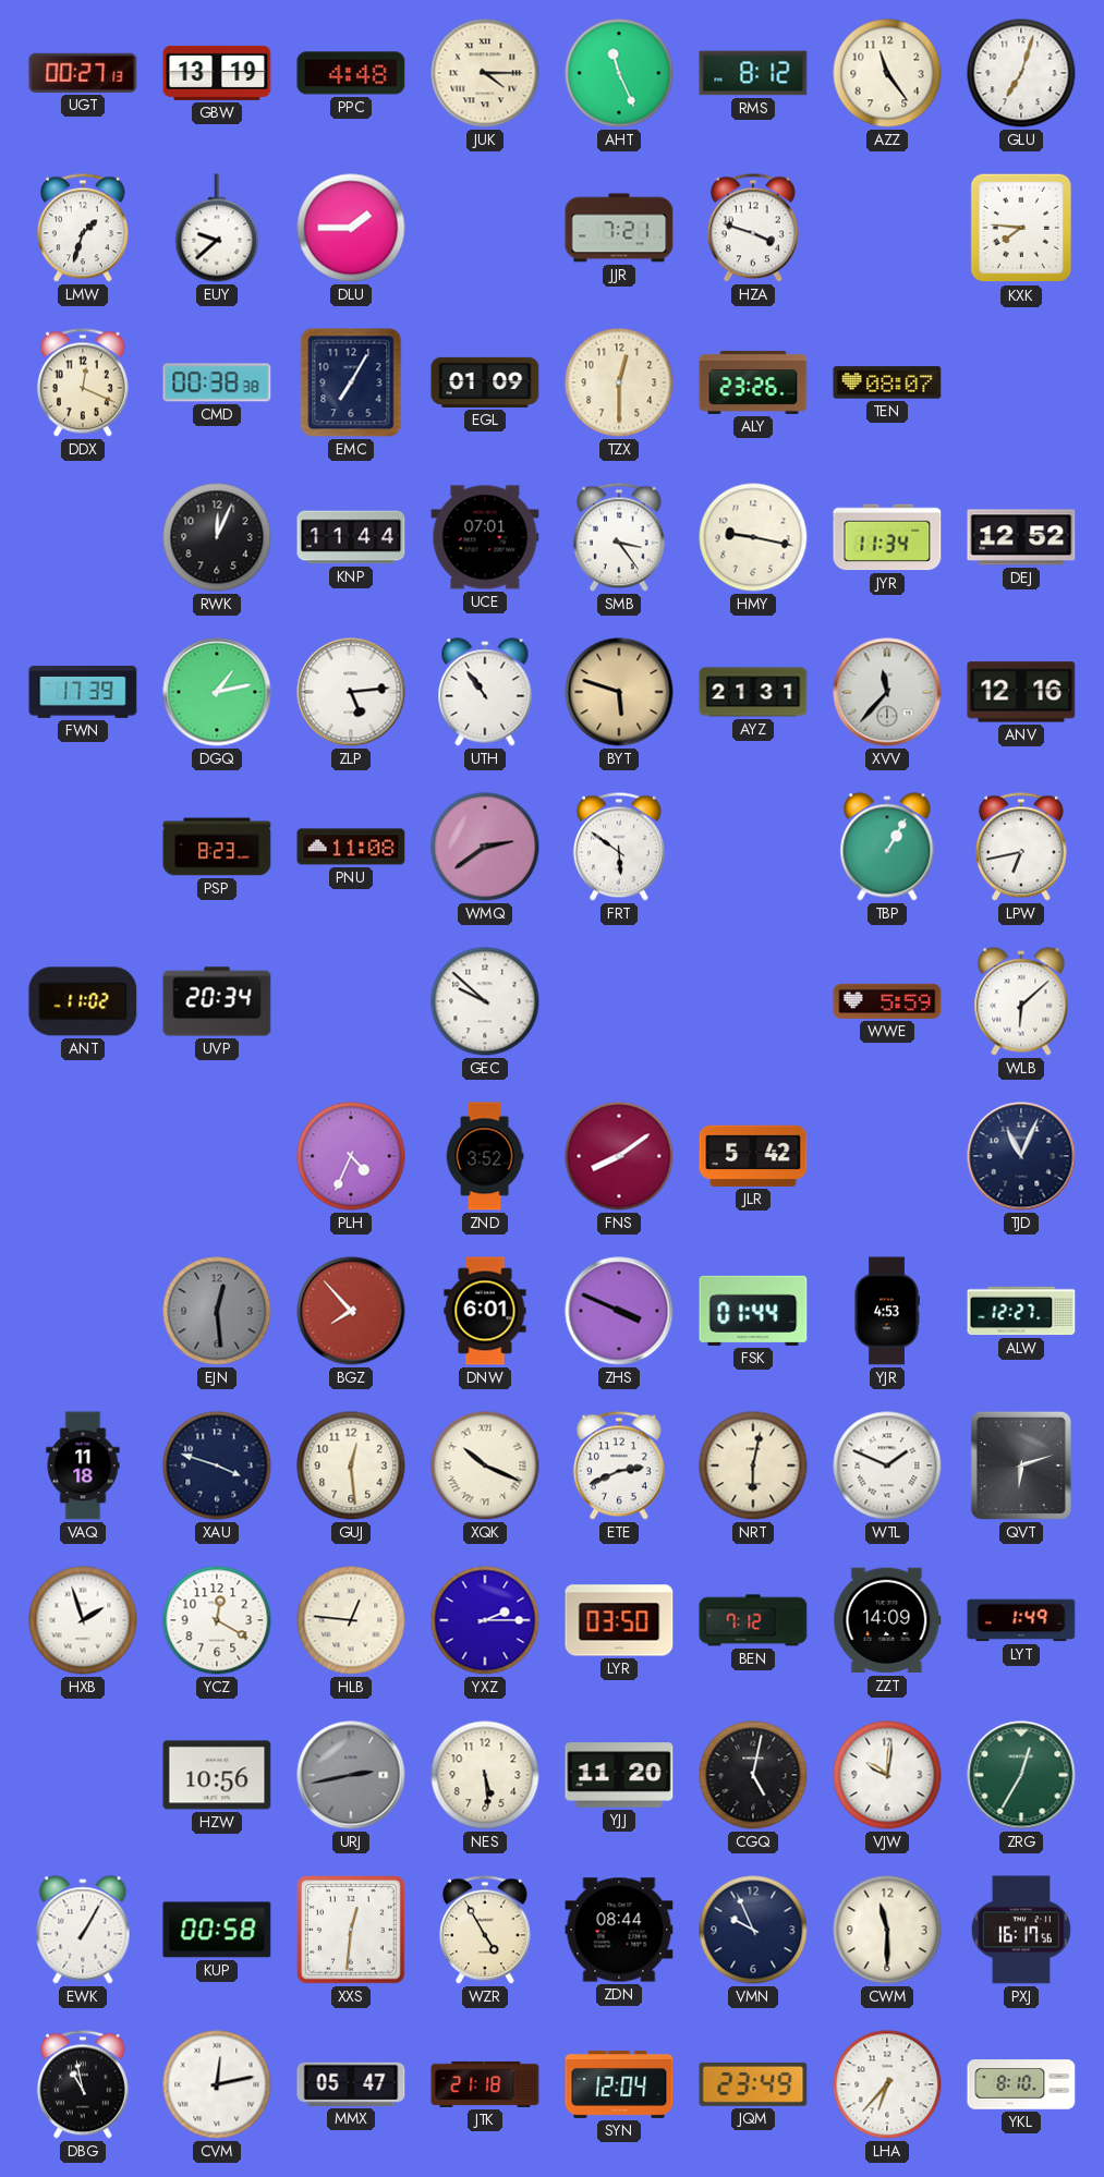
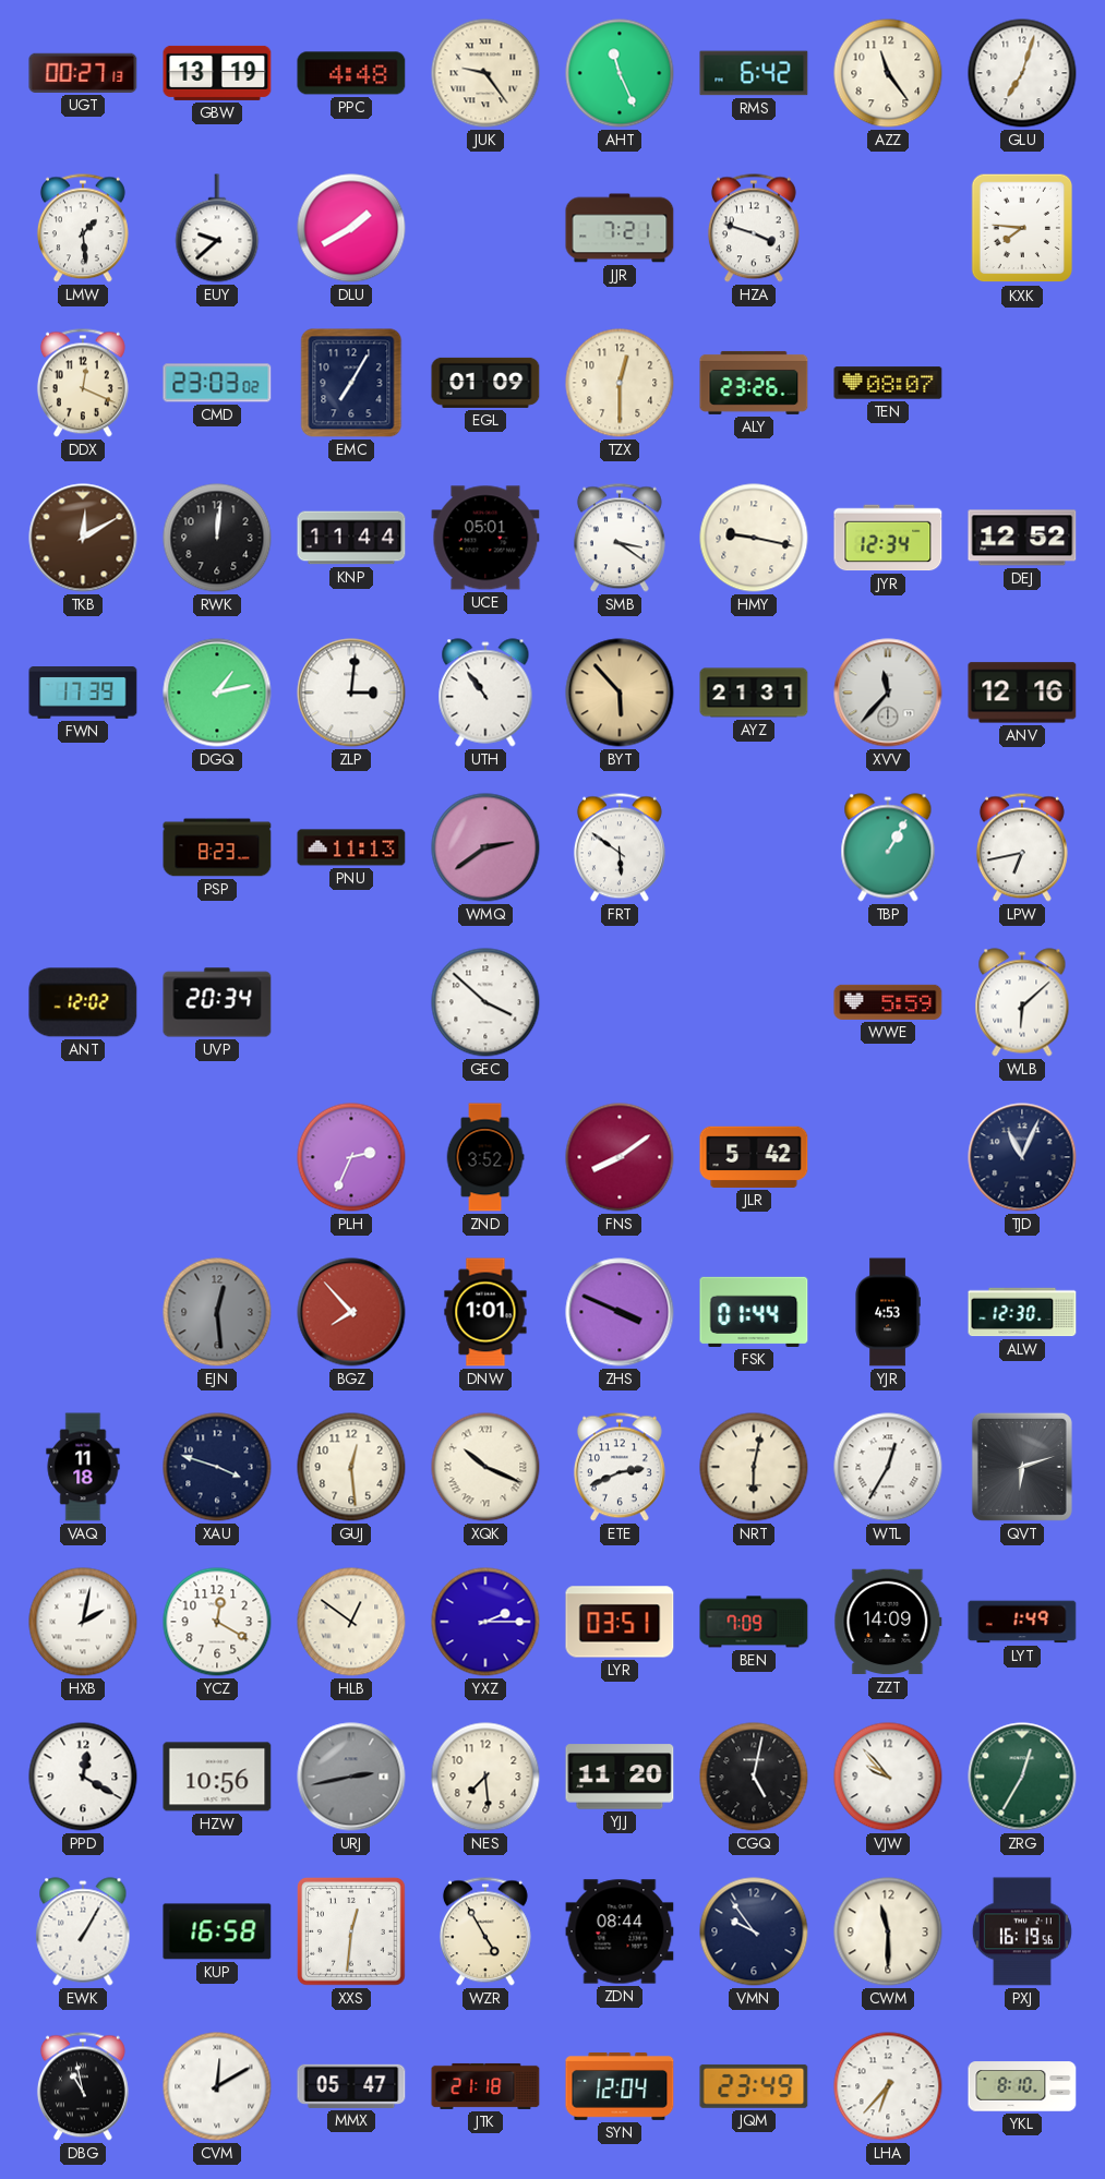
JUK: 4:15 -> 9:24
RMS: 8:12 -> 6:42
LMW: 1:33 -> 1:29
DLU: 1:45 -> 1:40
CMD: 00:38 -> 23:03
TKB: none -> 12:10
RWK: 12:04 -> 12:01
UCE: 07:01 -> 05:01
SMB: 3:24 -> 3:21
JYR: 11:34 -> 12:34
ZLP: 5:14 -> 3:01
BYT: 5:48 -> 5:53
PNU: 11:08 -> 11:13
ANT: 11:02 -> 12:02
GEC: 9:52 -> 3:52
PLH: 4:34 -> 2:34
DNW: 6:01 -> 1:01
ALW: 12:27 -> 12:30
WTL: 1:49 -> 12:35
HXB: 1:57 -> 2:02
HLB: 12:46 -> 12:51
LYR: 03:50 -> 03:51
BEN: 7:12 -> 7:09
PPD: none -> 12:20
NES: 5:29 -> 7:29
VJW: 10:01 -> 9:53
KUP: 00:58 -> 16:58
VMN: 9:56 -> 9:54
PXJ: 16:17 -> 16:19
CVM: 12:13 -> 12:10
